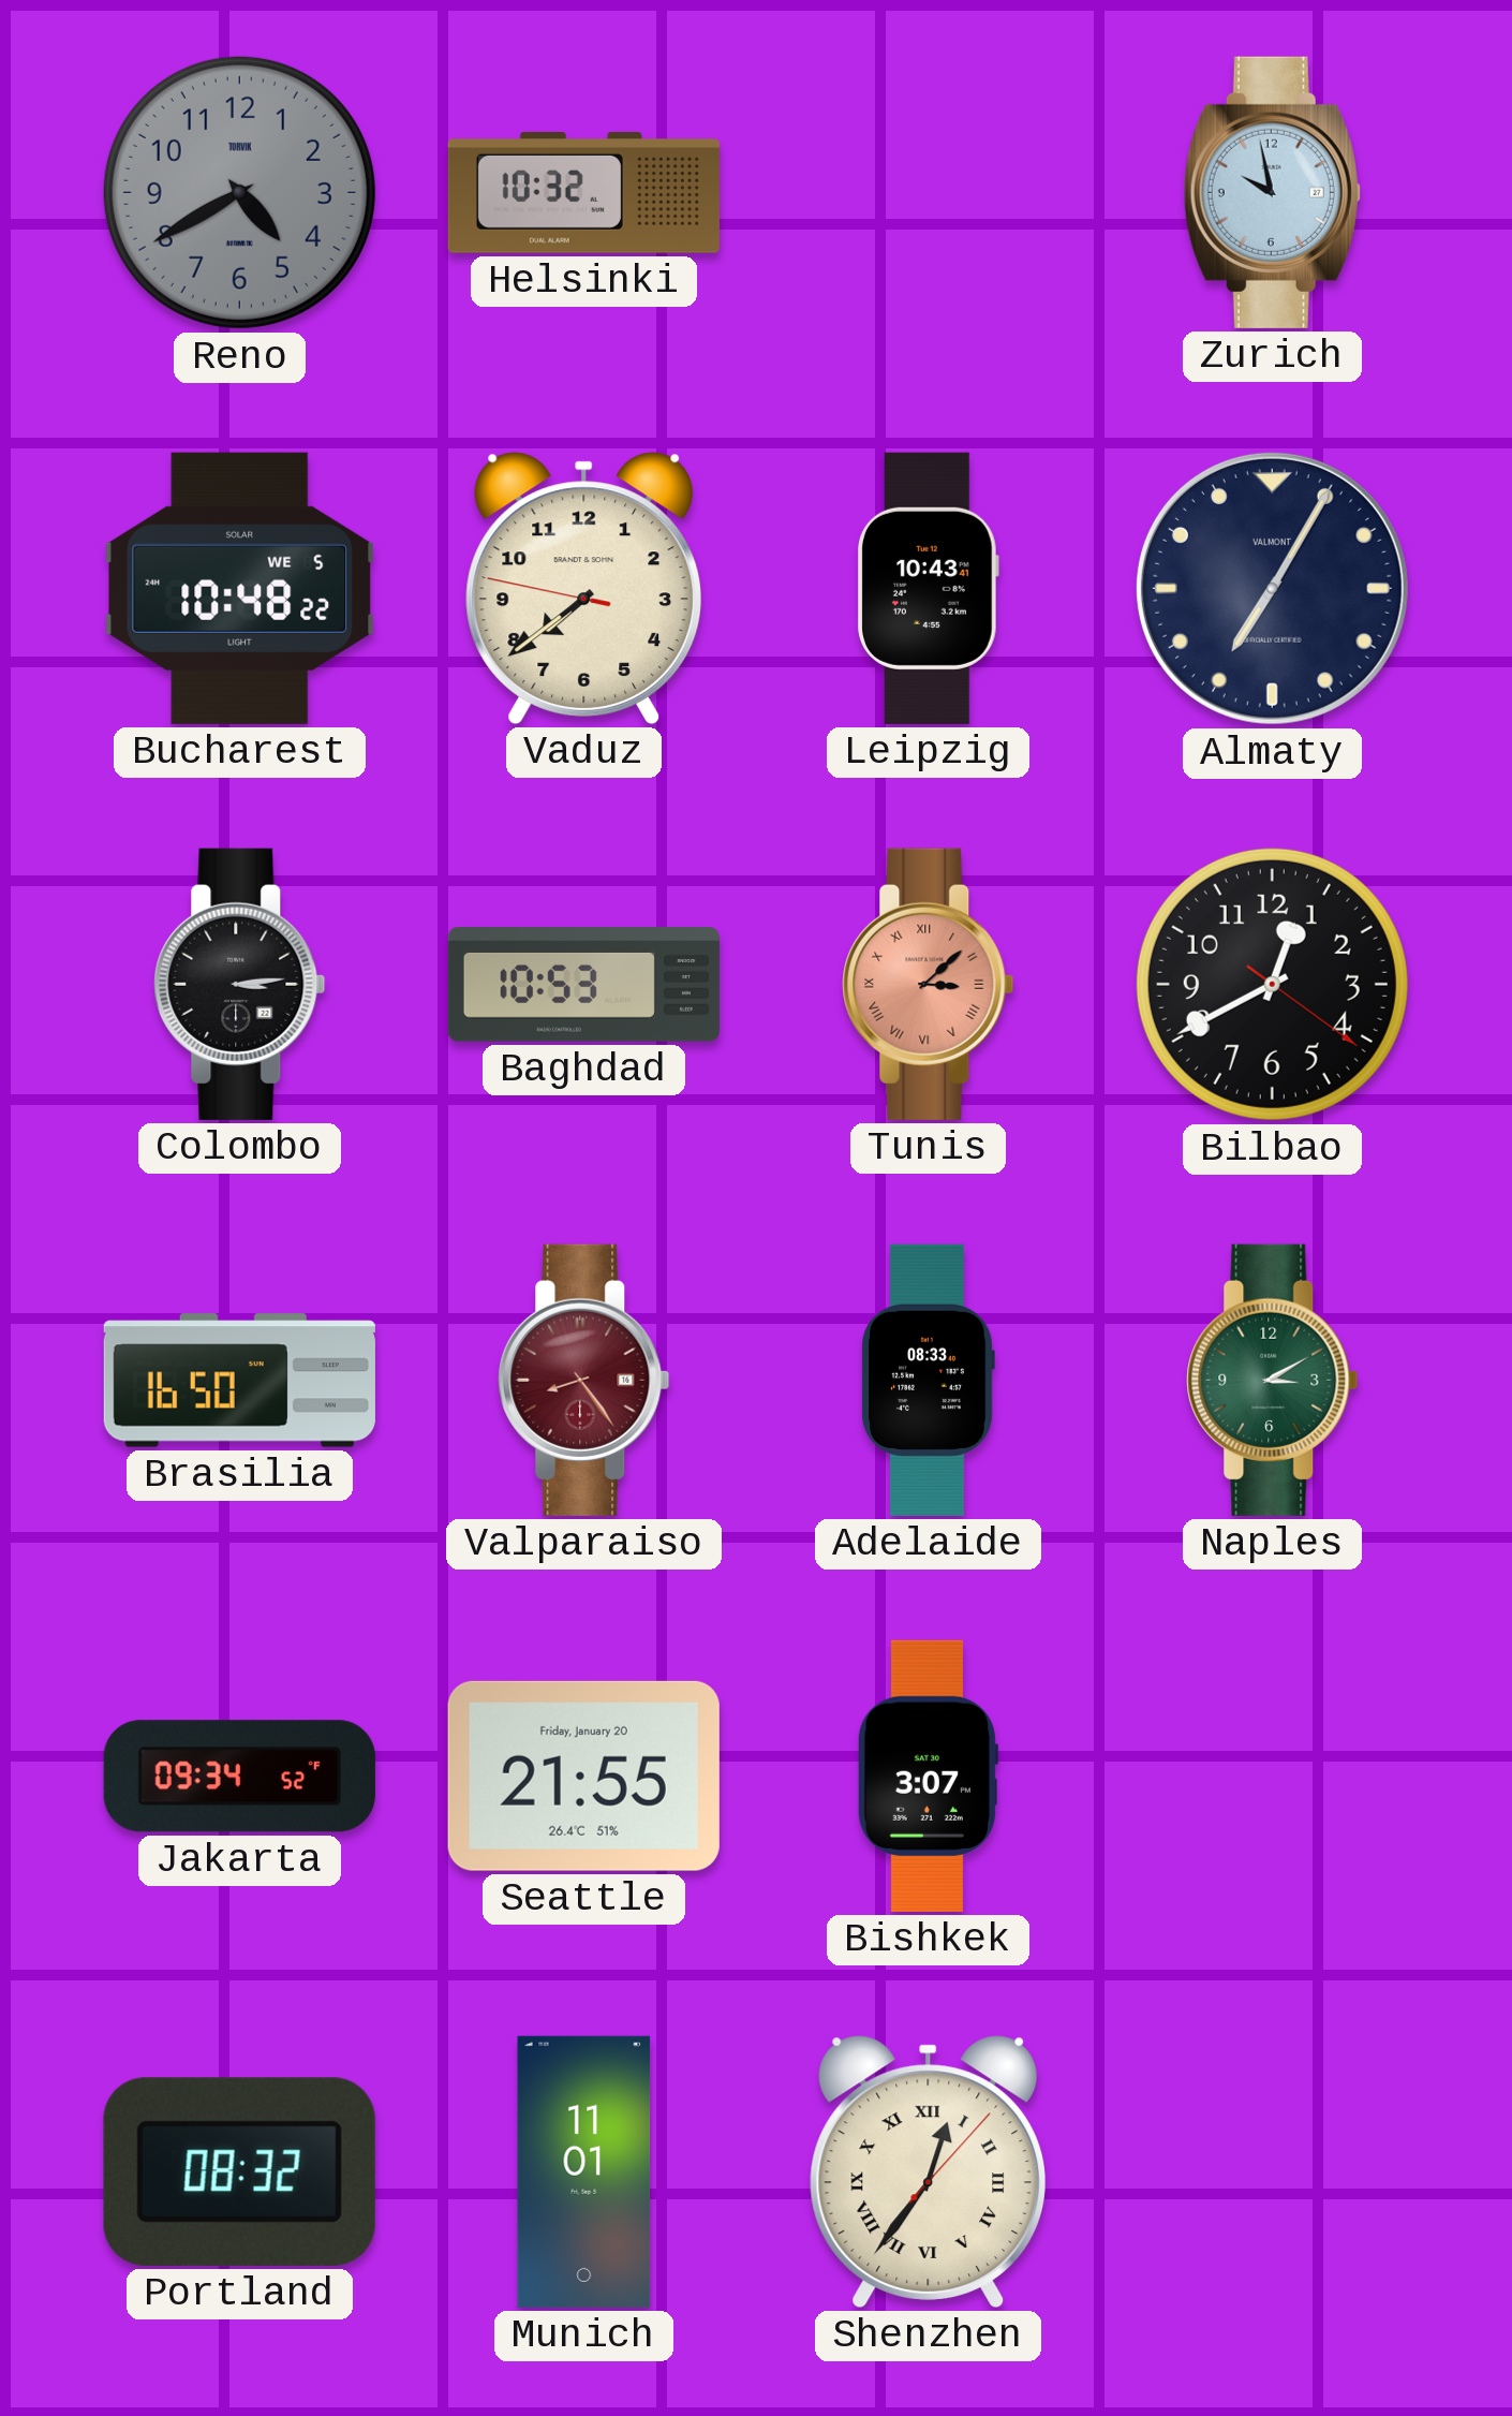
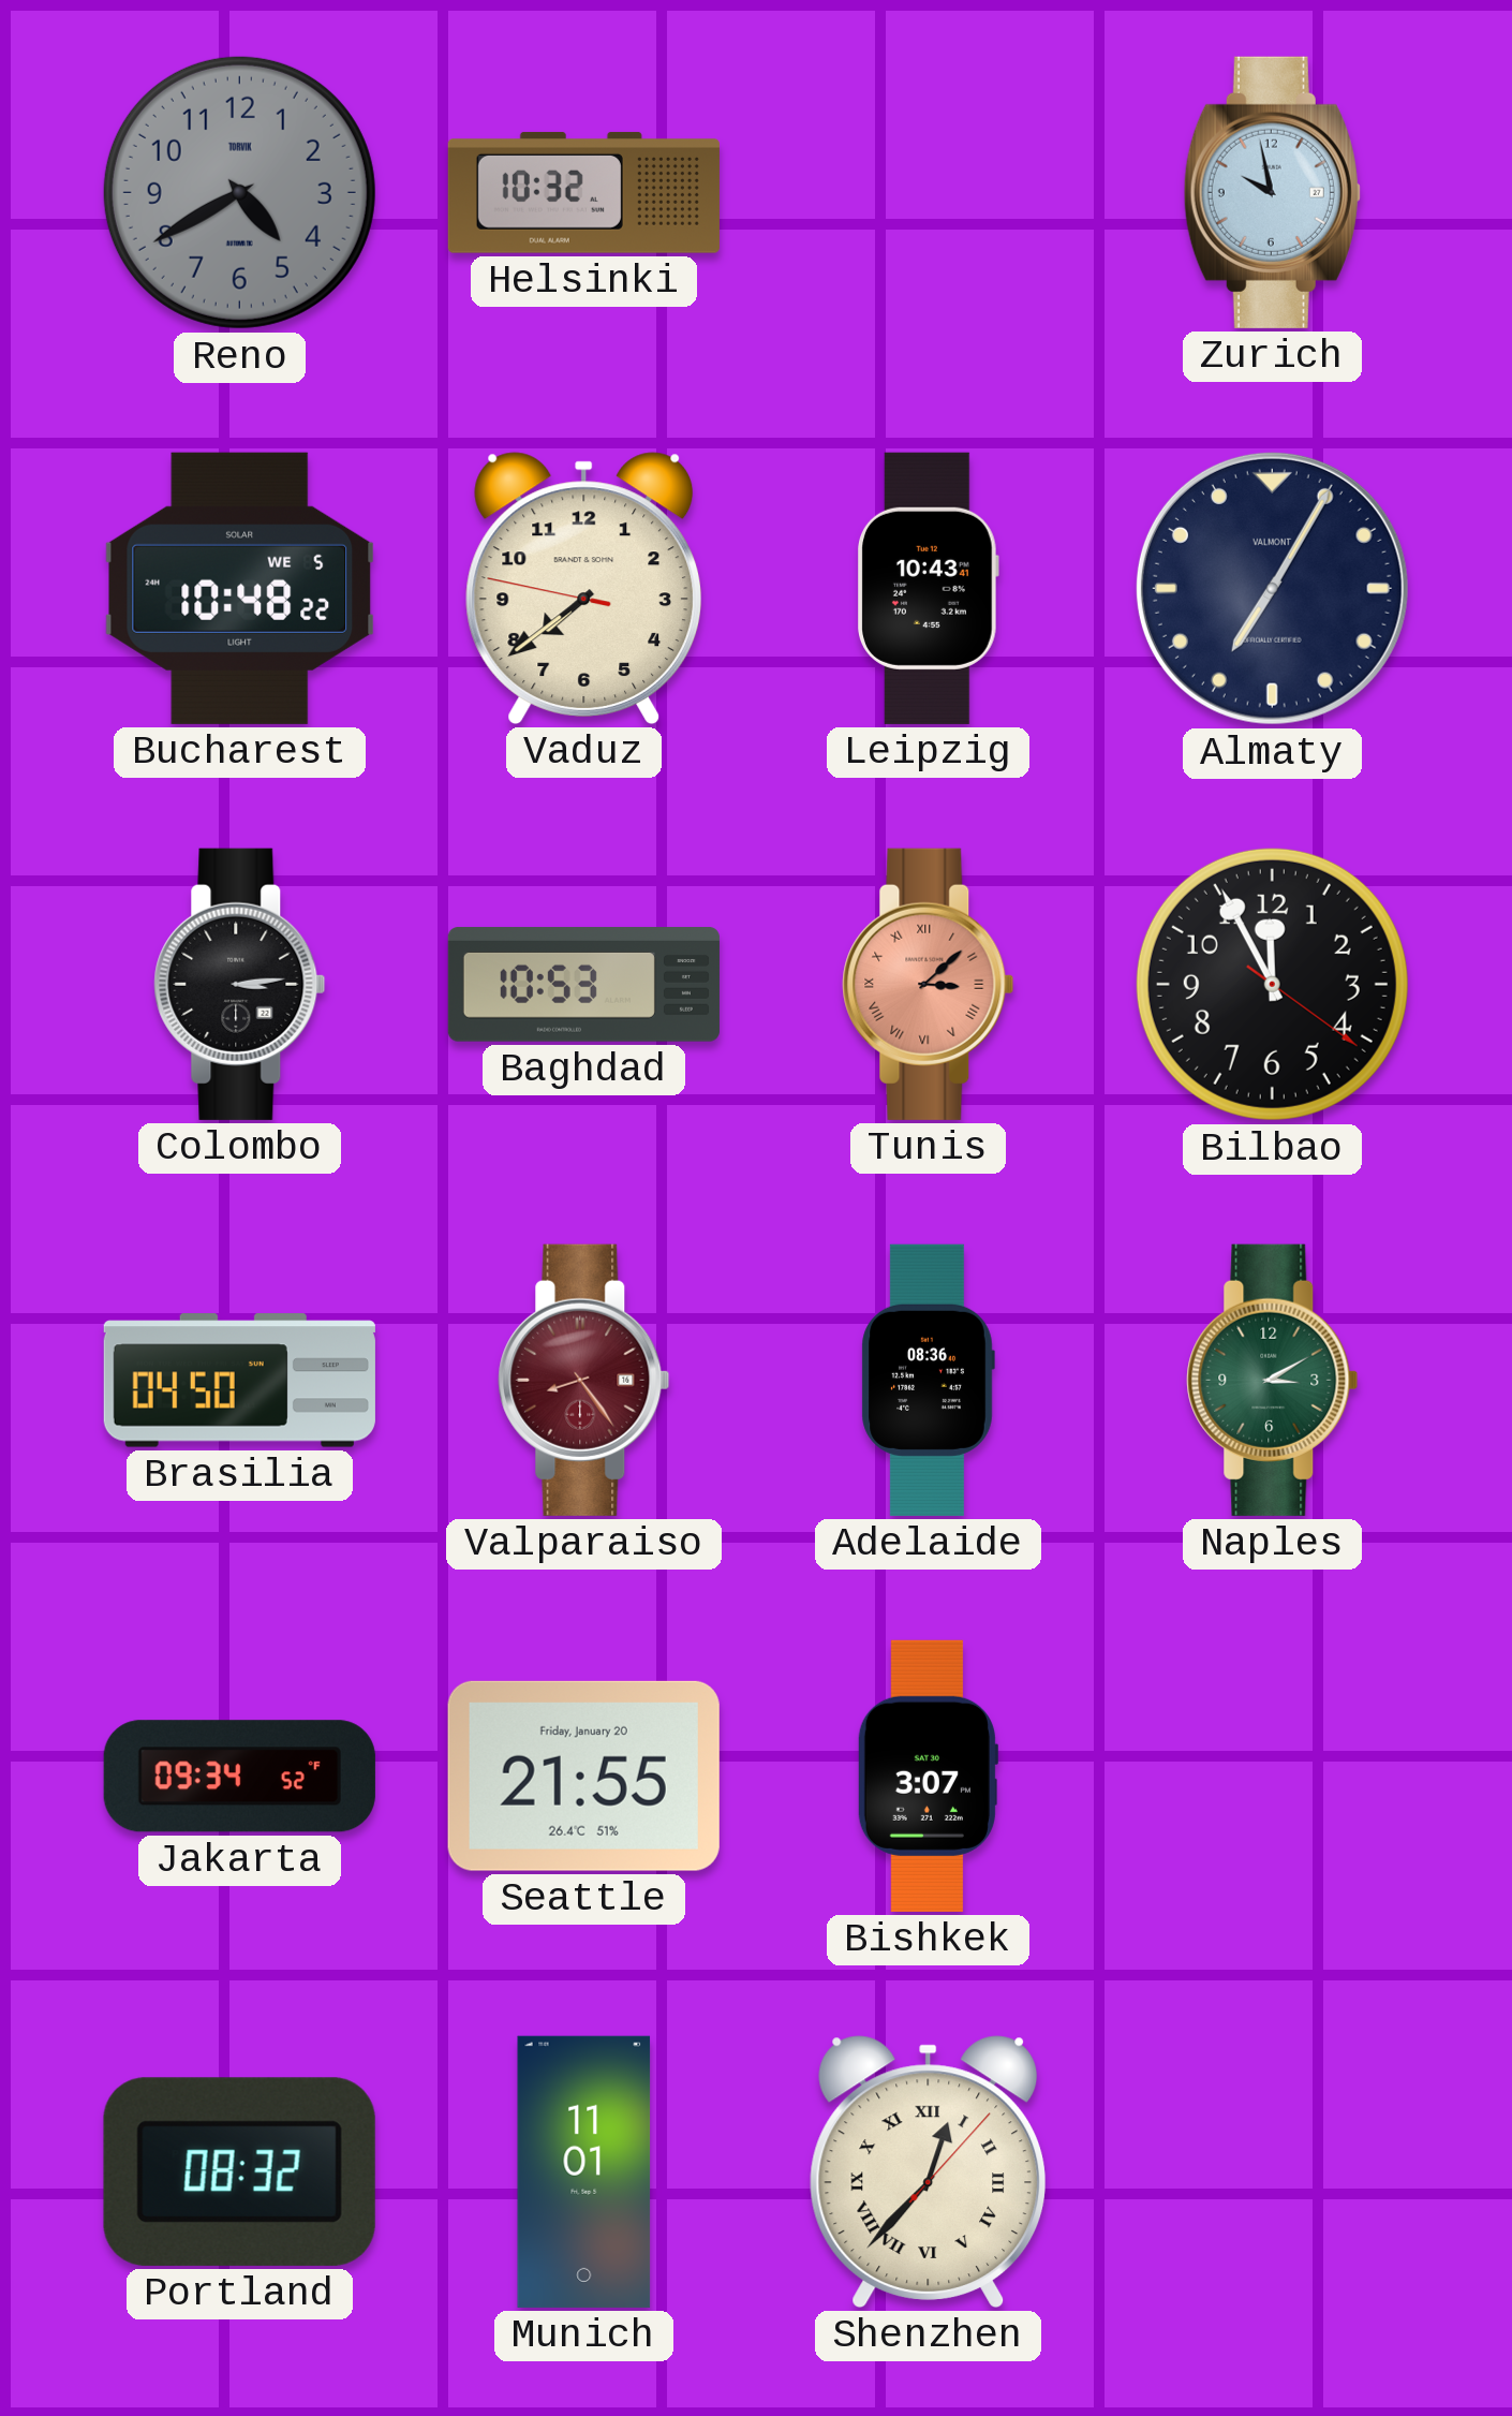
Bilbao: 12:40 -> 11:55
Brasilia: 16:50 -> 04:50
Adelaide: 08:33 -> 08:36
Shenzhen: 12:36 -> 12:37
